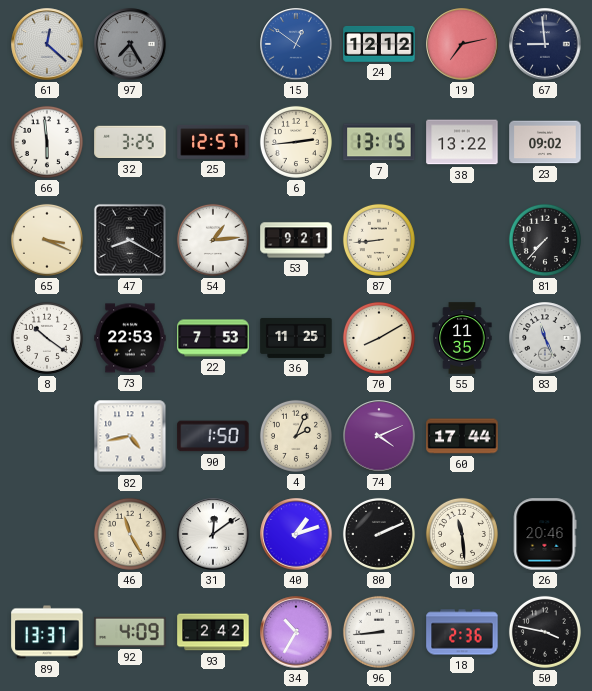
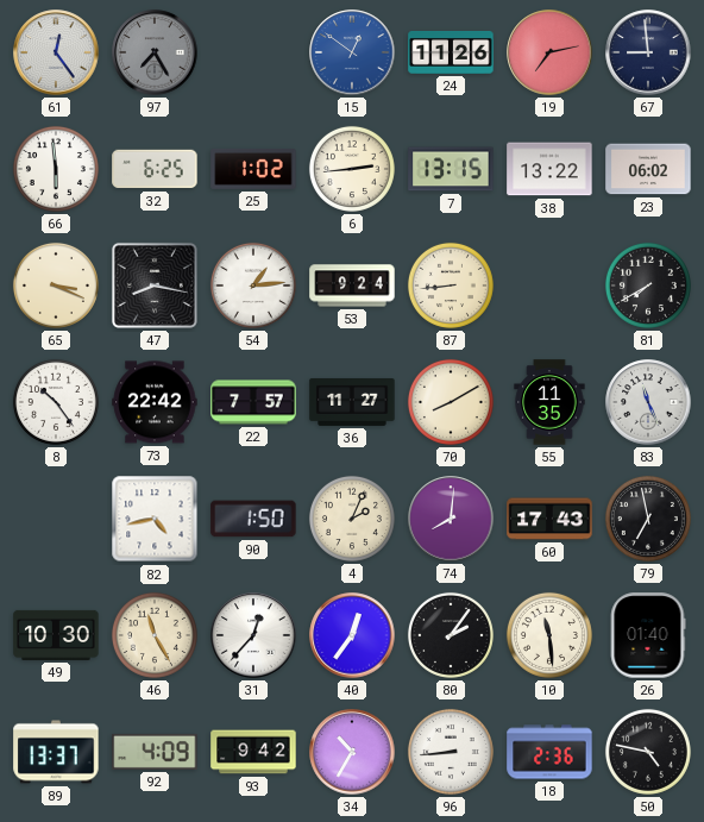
61: 12:22 -> 12:24
24: 12:12 -> 11:26
32: 3:25 -> 6:25
25: 12:57 -> 1:02
23: 09:02 -> 06:02
47: 8:20 -> 8:17
53: 9:21 -> 9:24
81: 7:37 -> 7:40
8: 10:21 -> 10:24
73: 22:53 -> 22:42
22: 7:53 -> 7:57
36: 11:25 -> 11:27
74: 4:11 -> 8:01
60: 17:44 -> 17:43
79: none -> 6:58
49: none -> 10:30
31: 12:09 -> 12:37
40: 1:12 -> 12:36
80: 2:11 -> 2:06
26: 20:46 -> 01:40
93: 2:42 -> 9:42
50: 3:47 -> 4:47
